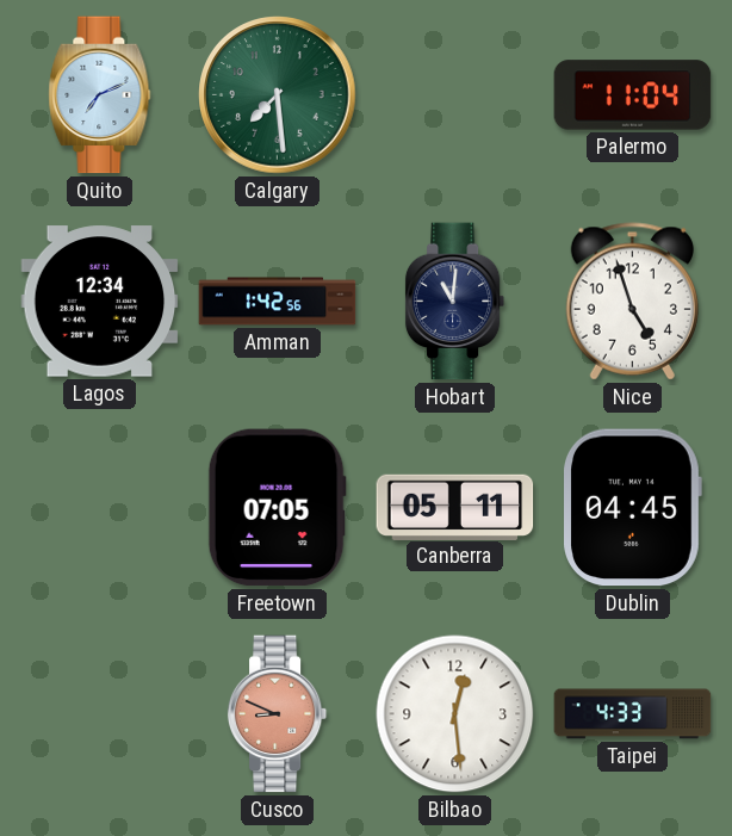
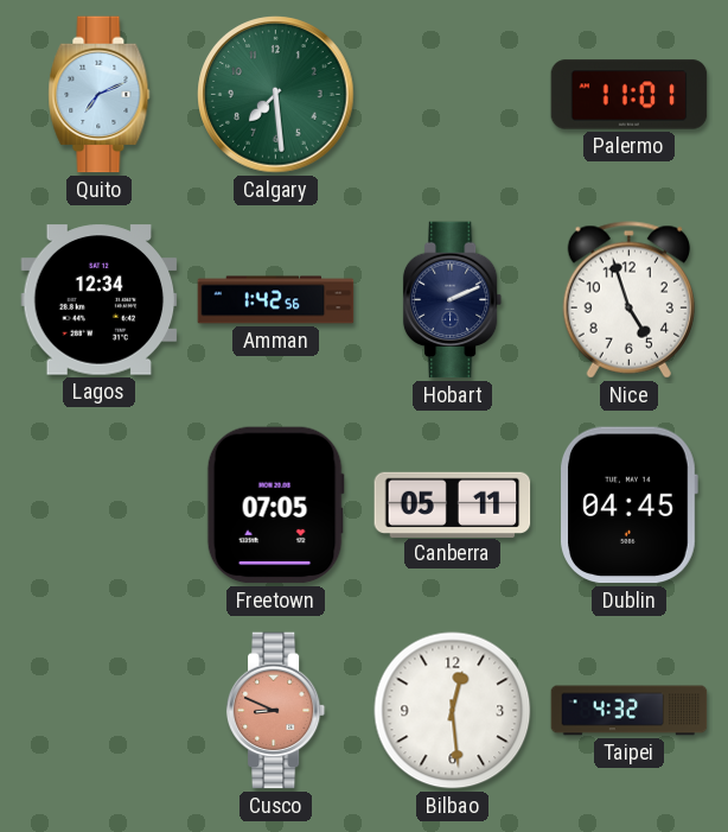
Palermo: 11:04 -> 11:01
Hobart: 11:01 -> 2:11
Taipei: 4:33 -> 4:32
